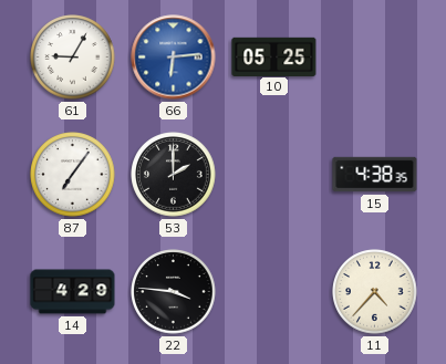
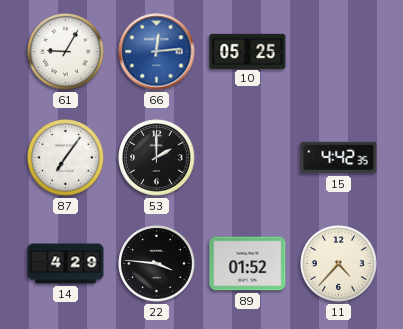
66: 6:14 -> 12:14
15: 4:38 -> 4:42
89: none -> 01:52
